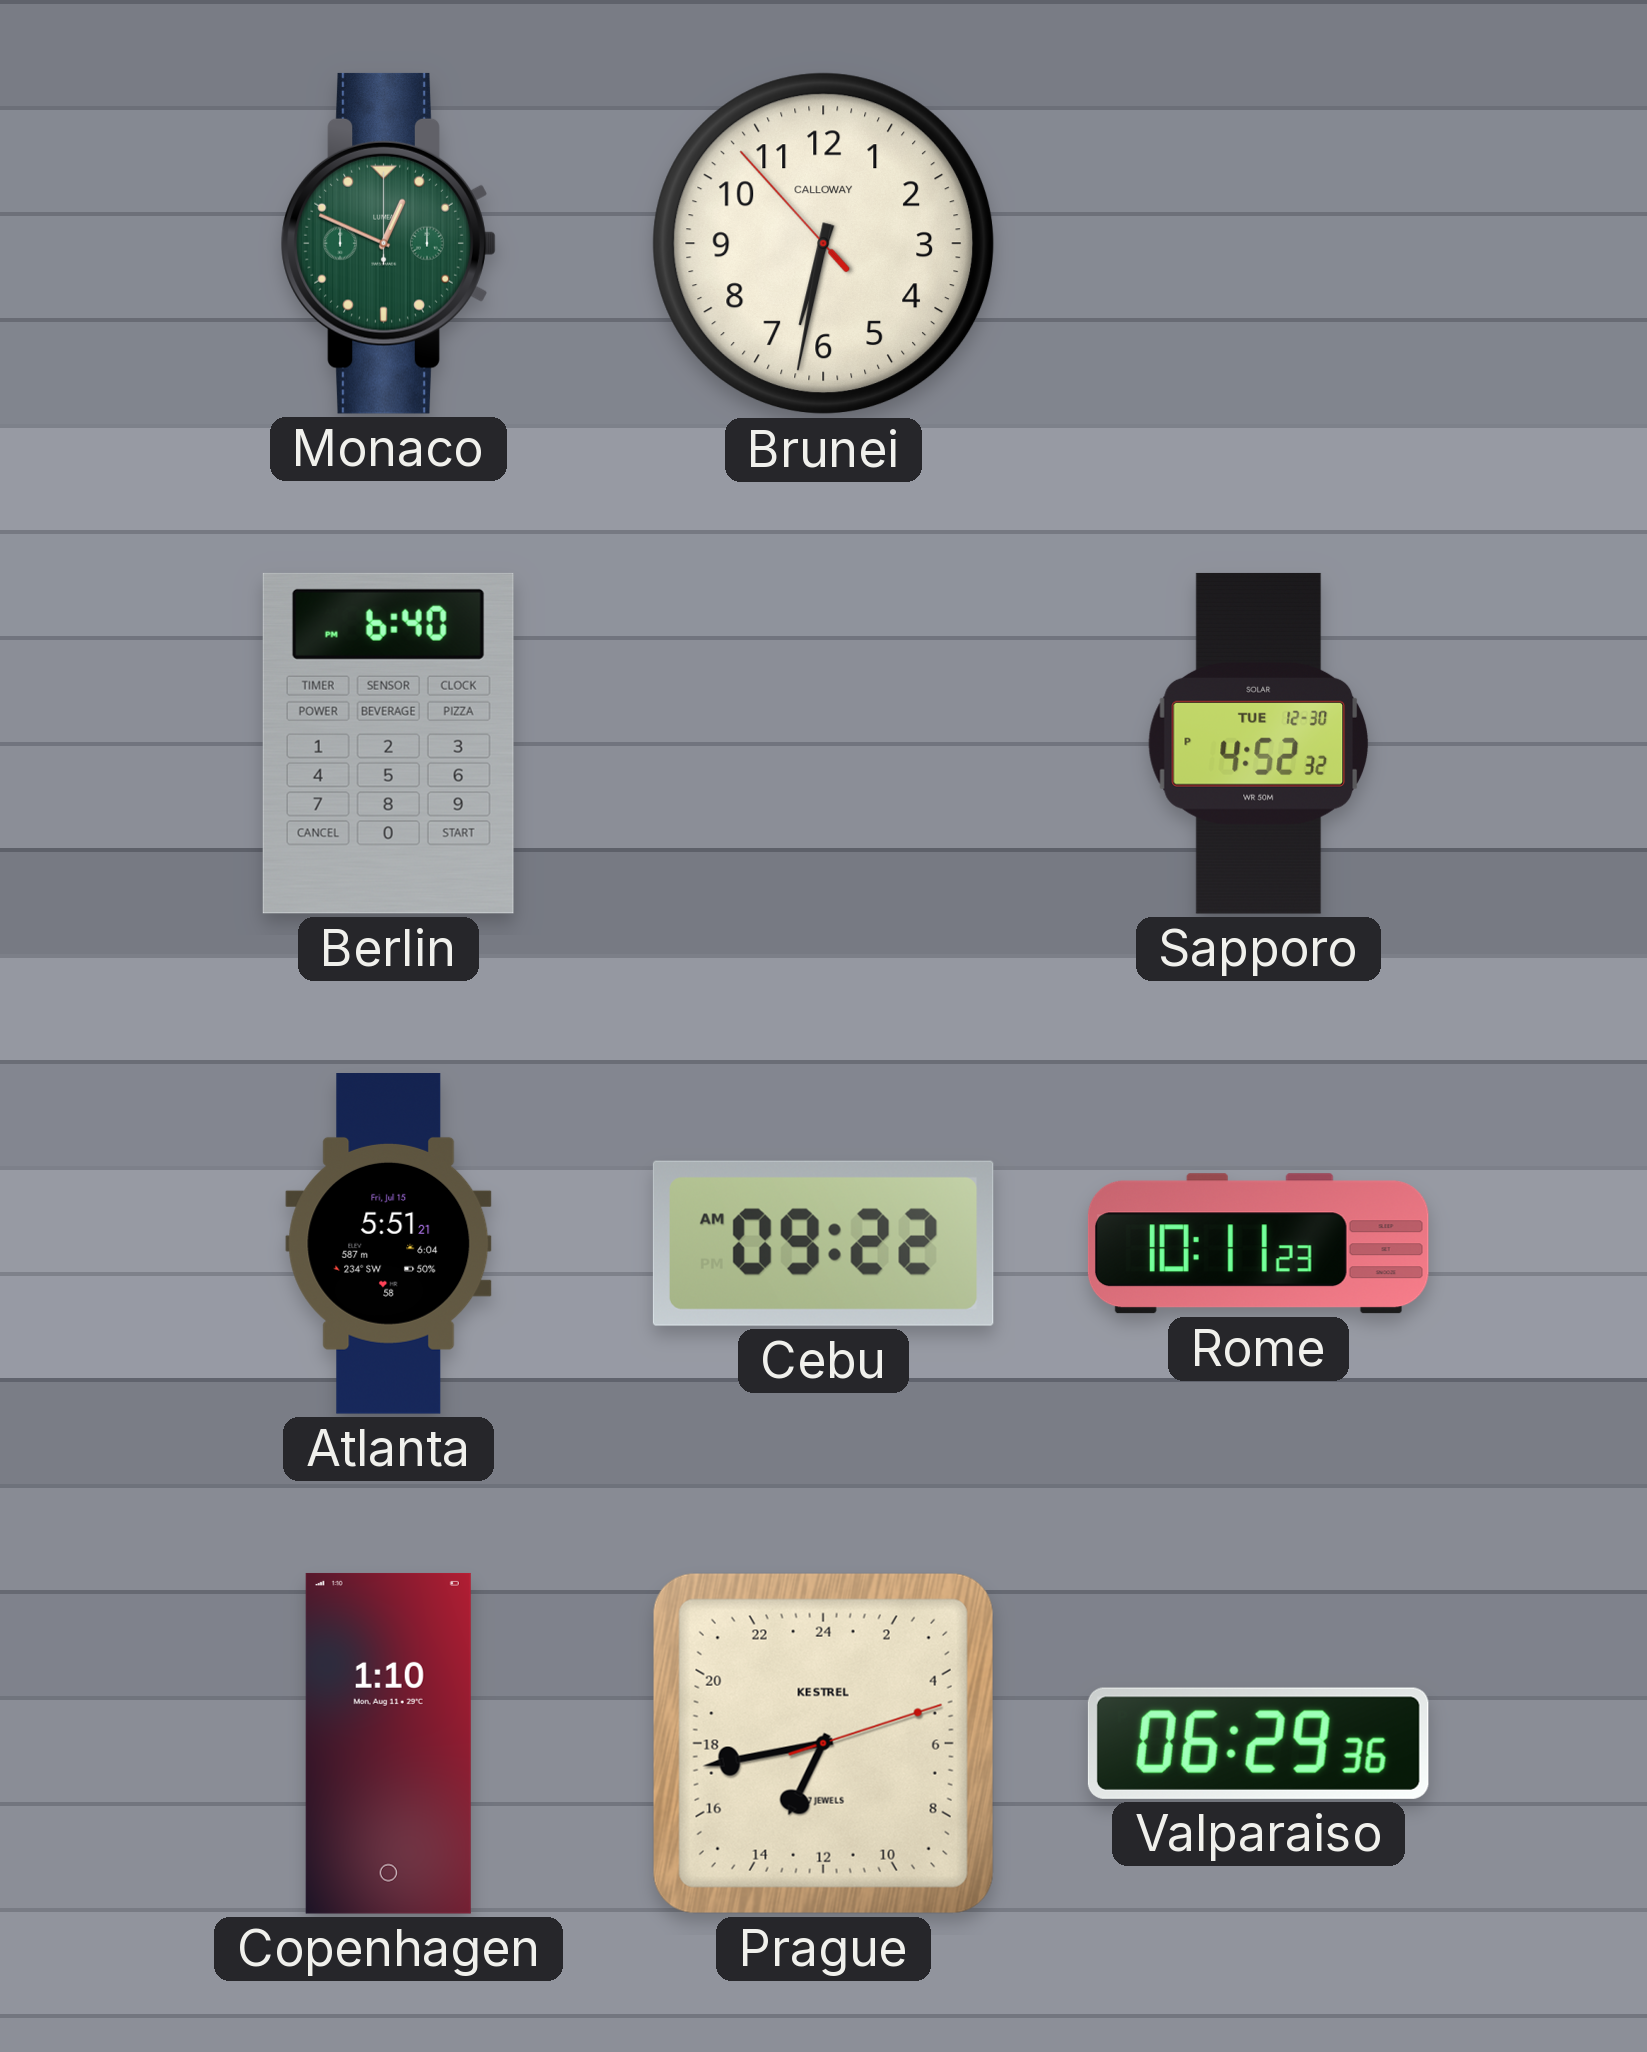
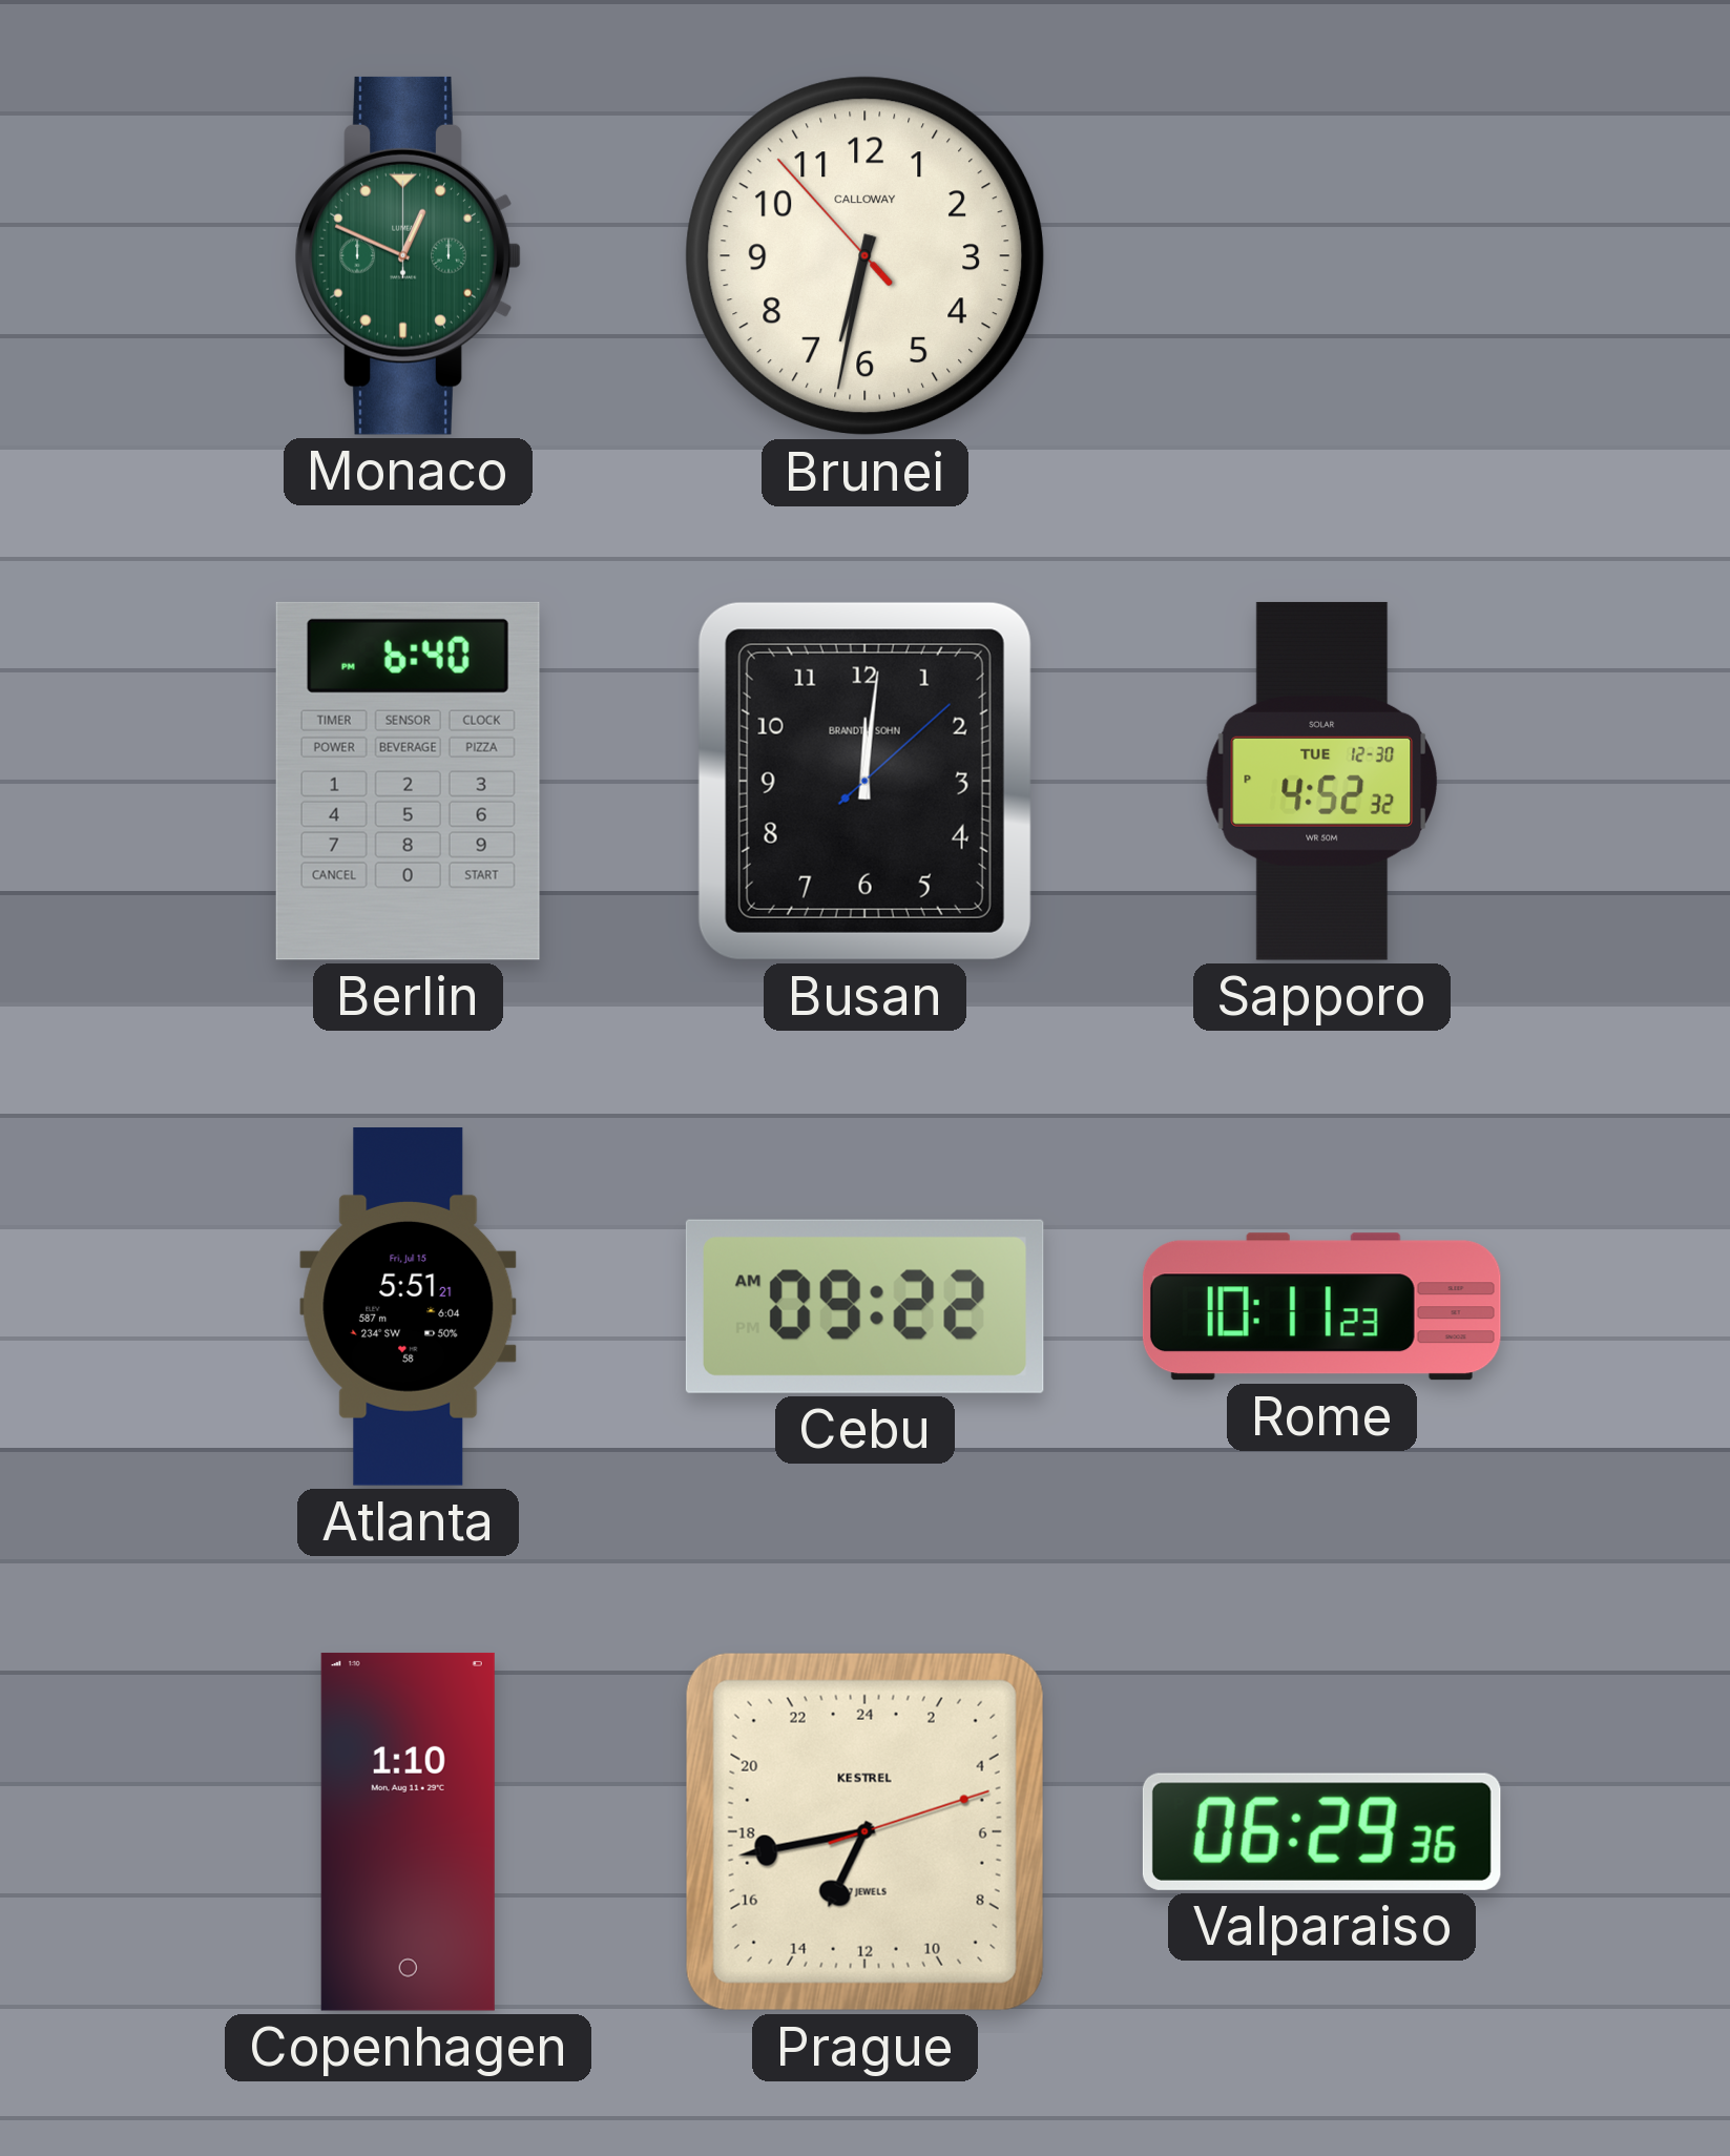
Busan: none -> 12:01
